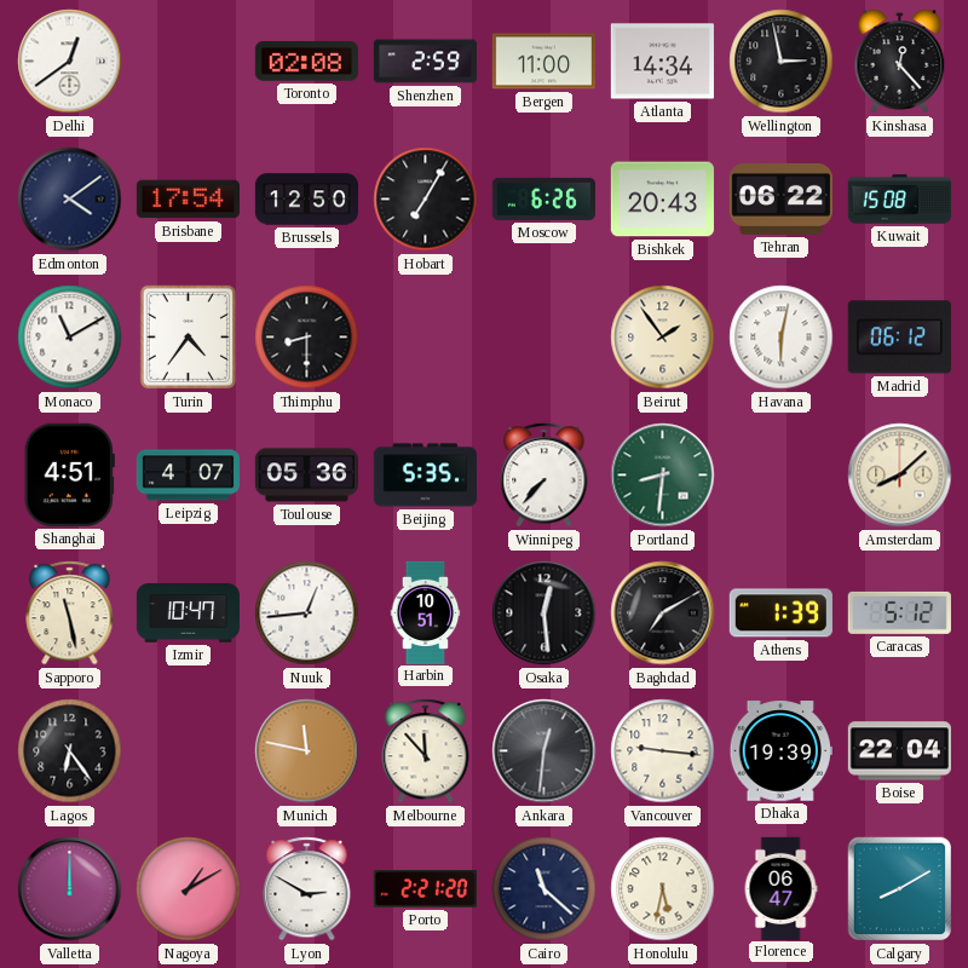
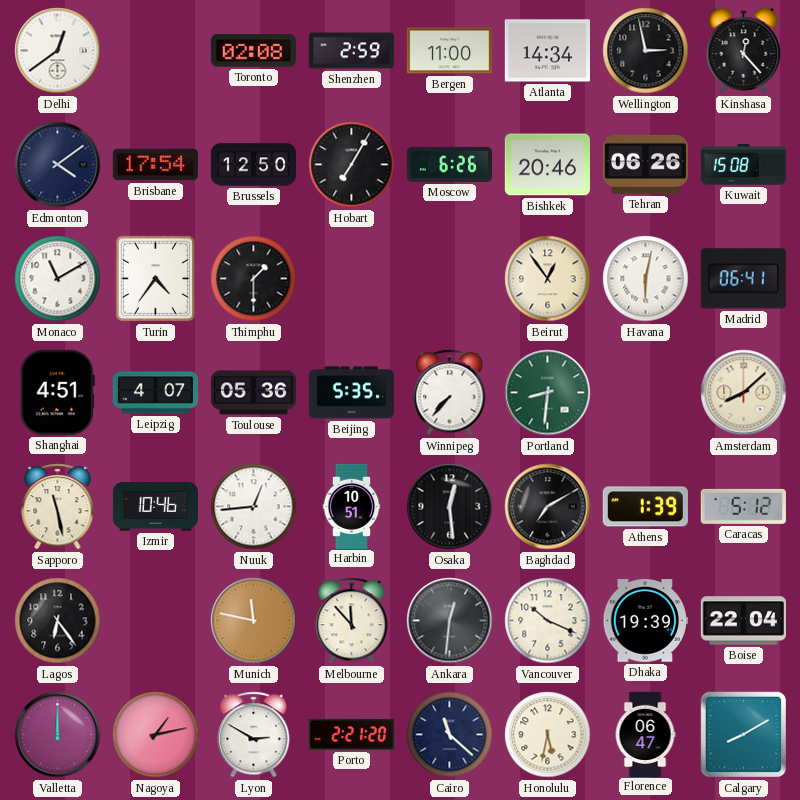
Bishkek: 20:43 -> 20:46
Tehran: 06:22 -> 06:26
Thimphu: 8:30 -> 1:30
Beirut: 1:54 -> 12:54
Madrid: 06:12 -> 06:41
Izmir: 10:47 -> 10:46
Vancouver: 9:16 -> 10:19
Nagoya: 1:10 -> 1:13
